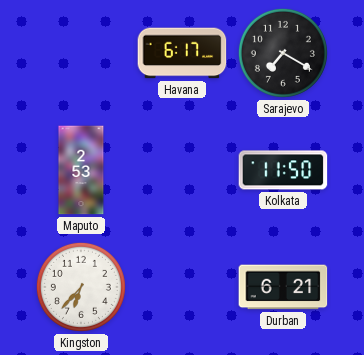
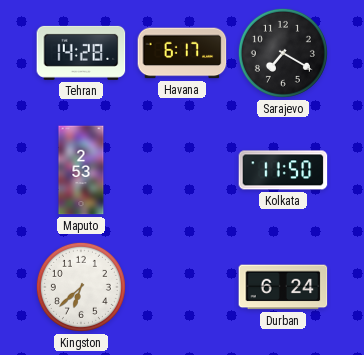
Tehran: none -> 14:28
Kingston: 6:37 -> 6:38
Durban: 6:21 -> 6:24
